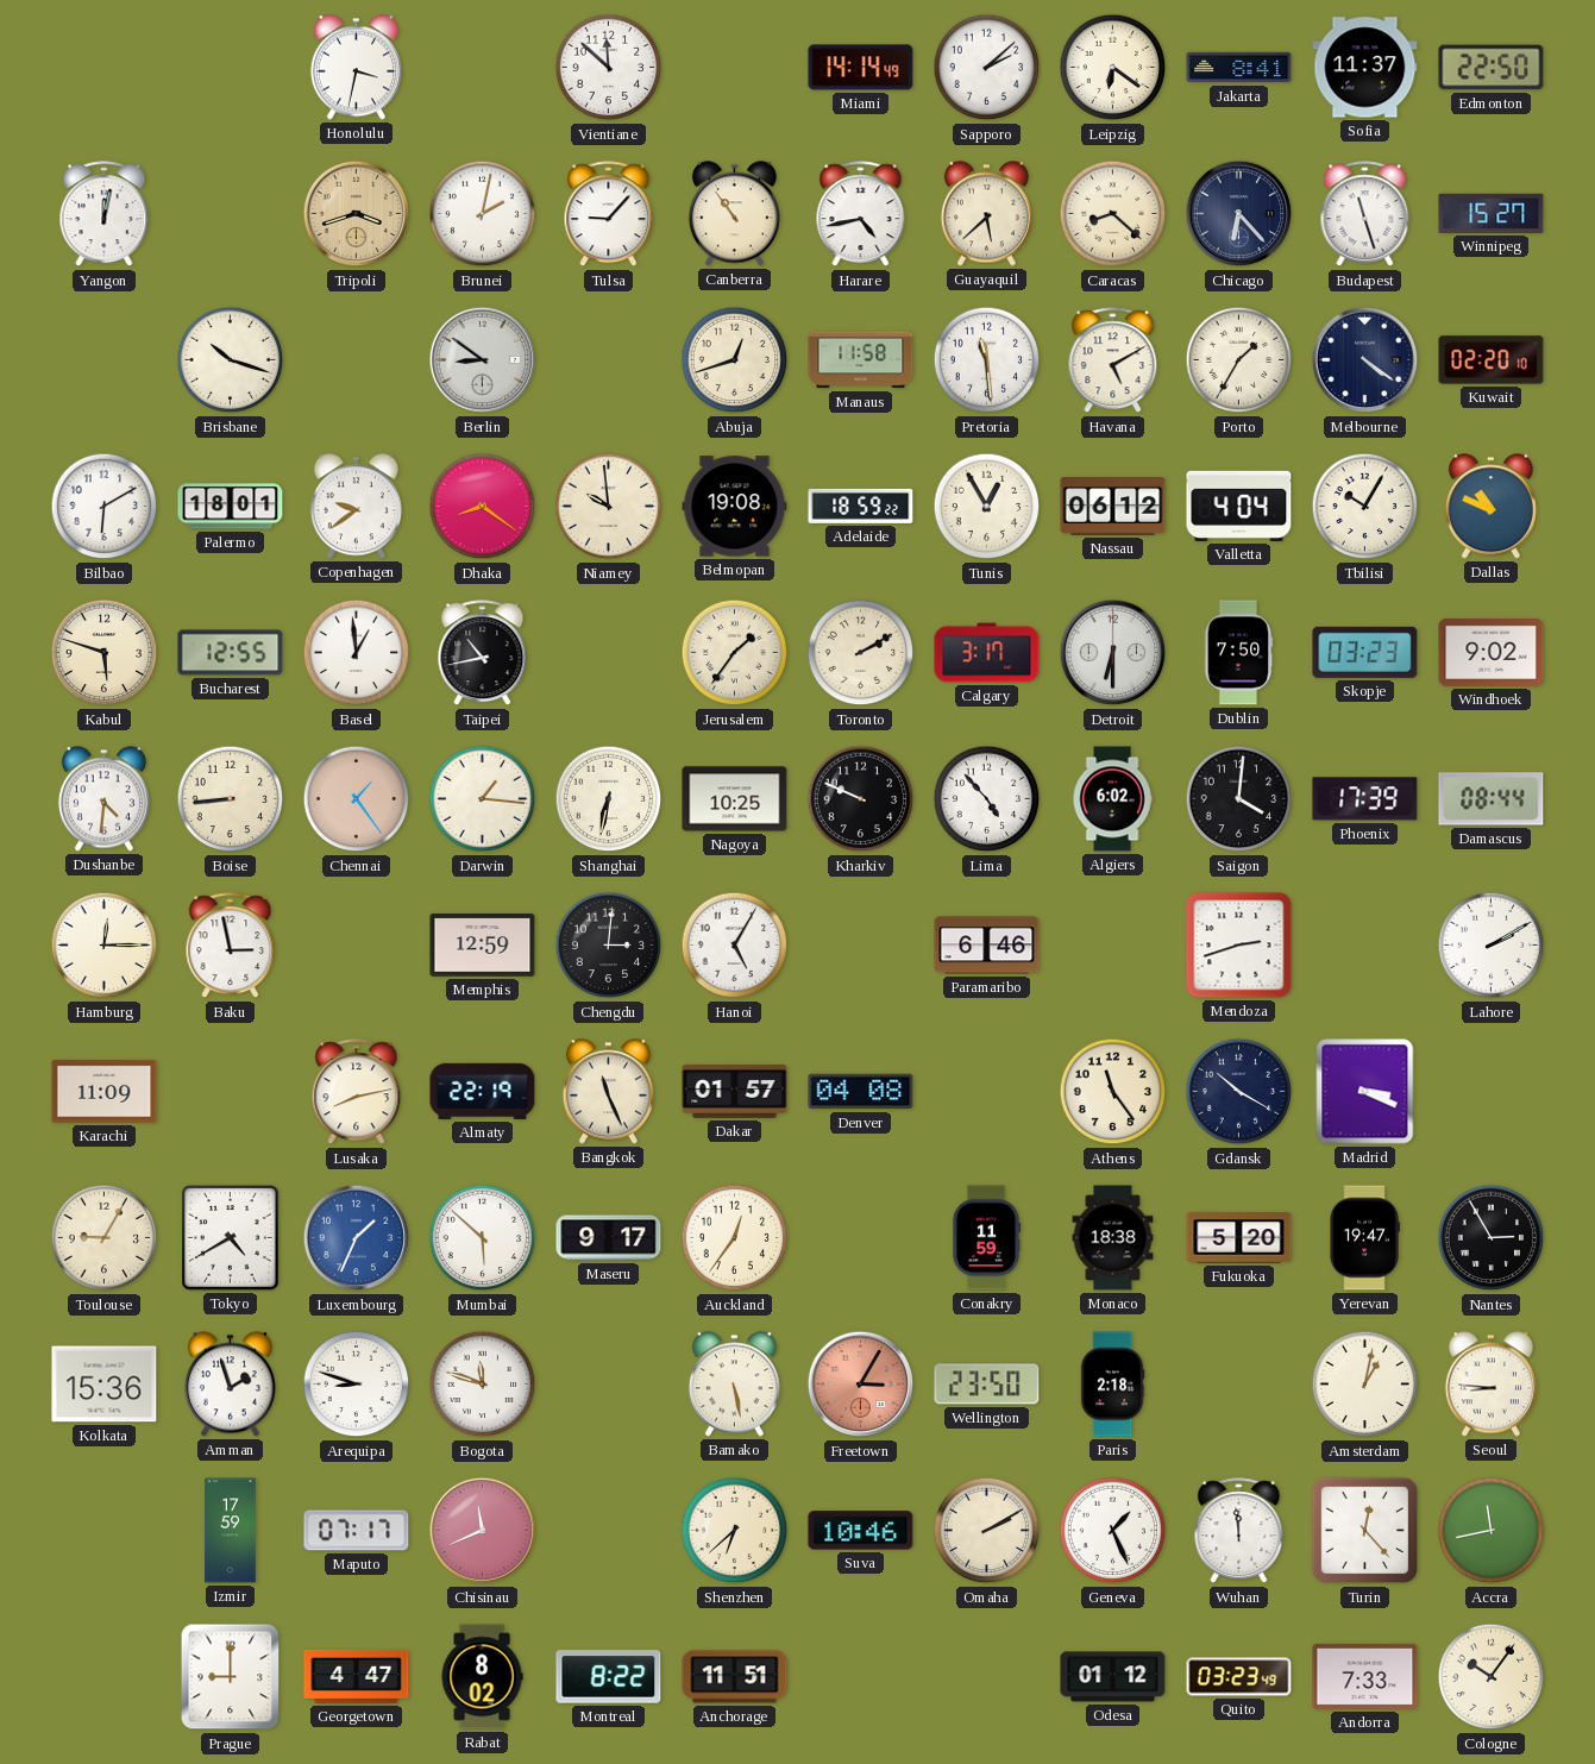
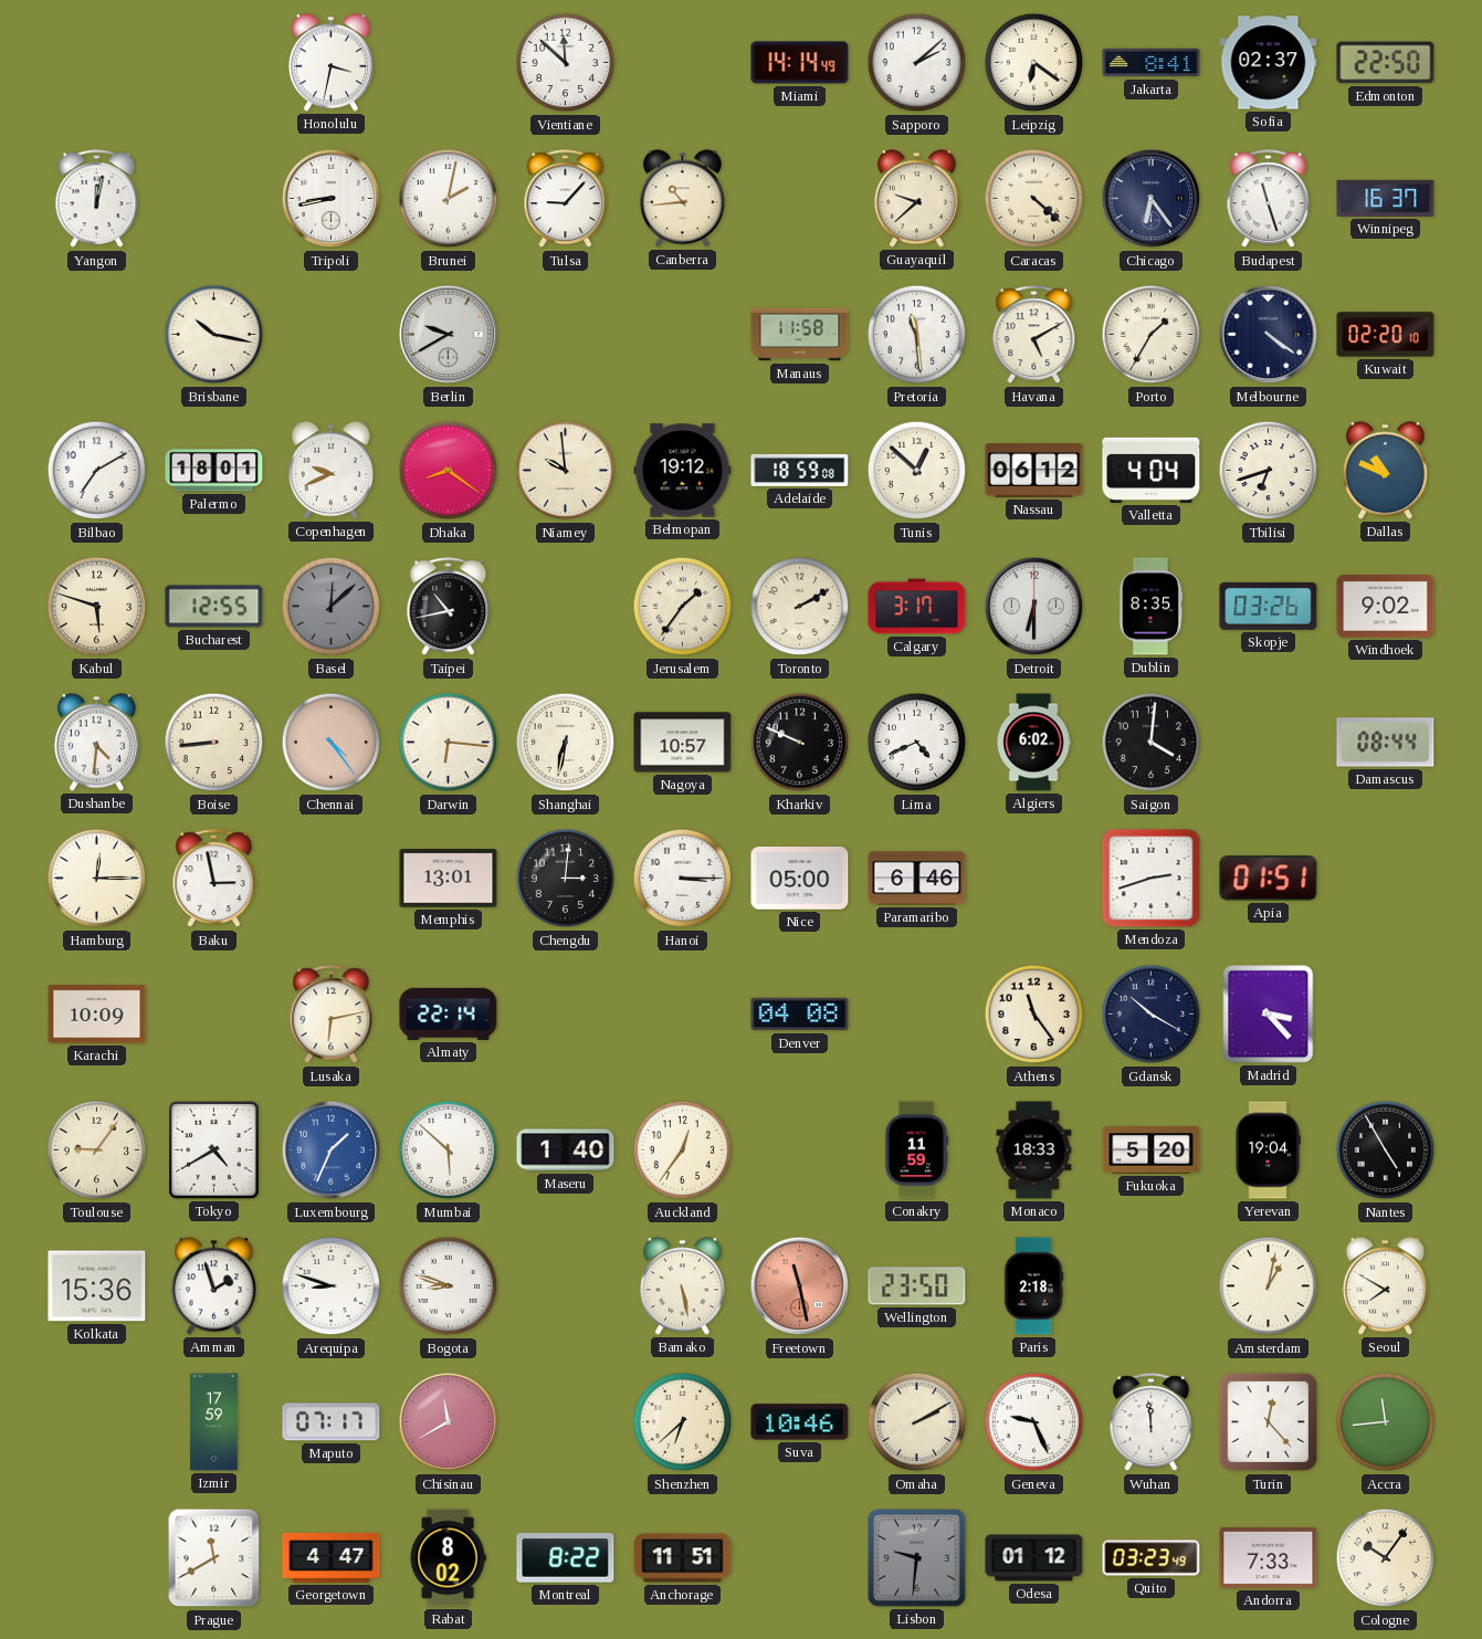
Sofia: 11:37 -> 02:37
Tripoli: 3:42 -> 8:43
Tripoli dial: champagne -> white
Canberra: 10:54 -> 10:44
Harare: 4:43 -> none
Guayaquil: 5:38 -> 9:38
Caracas: 8:22 -> 4:22
Chicago: 6:23 -> 6:24
Winnipeg: 15:27 -> 16:37
Brisbane: 10:18 -> 10:17
Berlin: 8:51 -> 9:40
Abuja: 12:42 -> none
Bilbao: 6:10 -> 7:10
Copenhagen: 9:39 -> 9:41
Belmopan: 19:08 -> 19:12
Adelaide: 18:59:22 -> 18:59:08
Tunis: 12:55 -> 12:52
Tbilisi: 10:05 -> 6:42
Basel: 12:59 -> 12:08
Basel dial: white -> grey
Dublin: 7:50 -> 8:35
Skopje: 03:23 -> 03:26
Chennai: 1:24 -> 4:24
Darwin: 1:16 -> 6:16
Nagoya: 10:25 -> 10:57
Lima: 4:53 -> 4:41
Phoenix: 17:39 -> none
Memphis: 12:59 -> 13:01
Hanoi: 5:05 -> 3:15
Nice: none -> 05:00
Apia: none -> 01:51
Lahore: 2:10 -> none
Karachi: 11:09 -> 10:09
Lusaka: 8:13 -> 6:13
Almaty: 22:19 -> 22:14
Bangkok: 11:26 -> none
Dakar: 01:57 -> none
Madrid: 3:19 -> 3:23
Toulouse: 9:05 -> 9:06
Maseru: 9:17 -> 1:40
Monaco: 18:38 -> 18:33
Yerevan: 19:47 -> 19:04
Nantes: 2:55 -> 4:55
Bogota: 11:48 -> 8:48
Freetown: 3:05 -> 11:28
Seoul: 8:46 -> 7:50
Chisinau: 11:41 -> 11:40
Geneva: 1:26 -> 9:26
Accra: 11:43 -> 11:44
Prague: 9:00 -> 11:40
Lisbon: none -> 9:31
